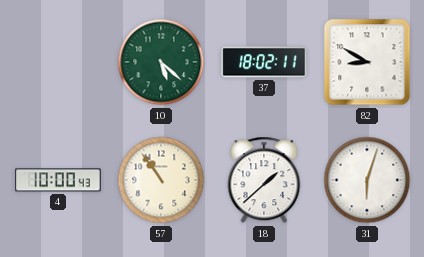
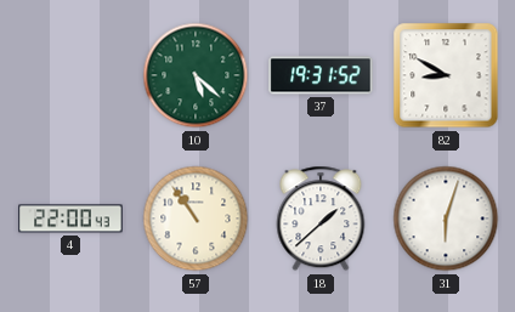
37: 18:02 -> 19:31
4: 10:00 -> 22:00
